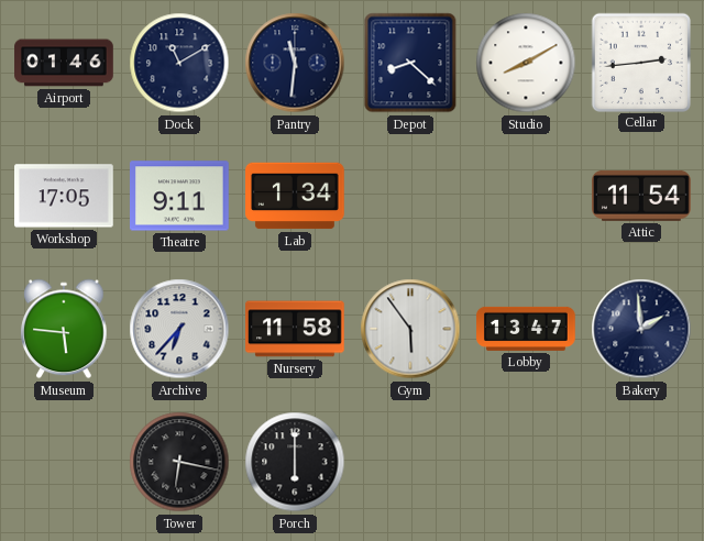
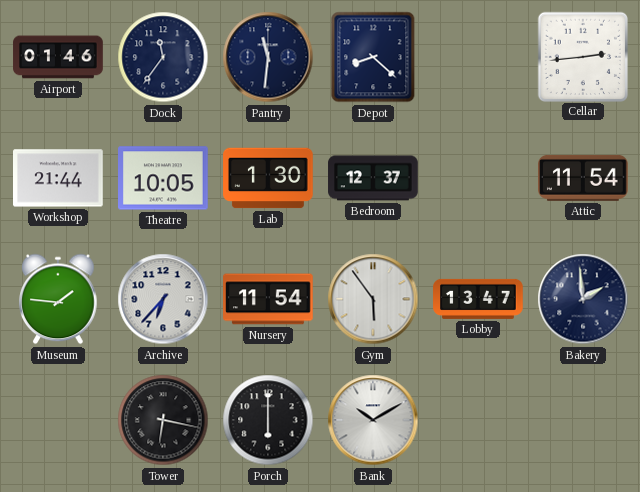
Dock: 11:10 -> 11:36
Studio: 8:10 -> none
Workshop: 17:05 -> 21:44
Theatre: 9:11 -> 10:05
Lab: 1:34 -> 1:30
Bedroom: none -> 12:37
Museum: 5:46 -> 1:46
Nursery: 11:58 -> 11:54
Bank: none -> 10:10
